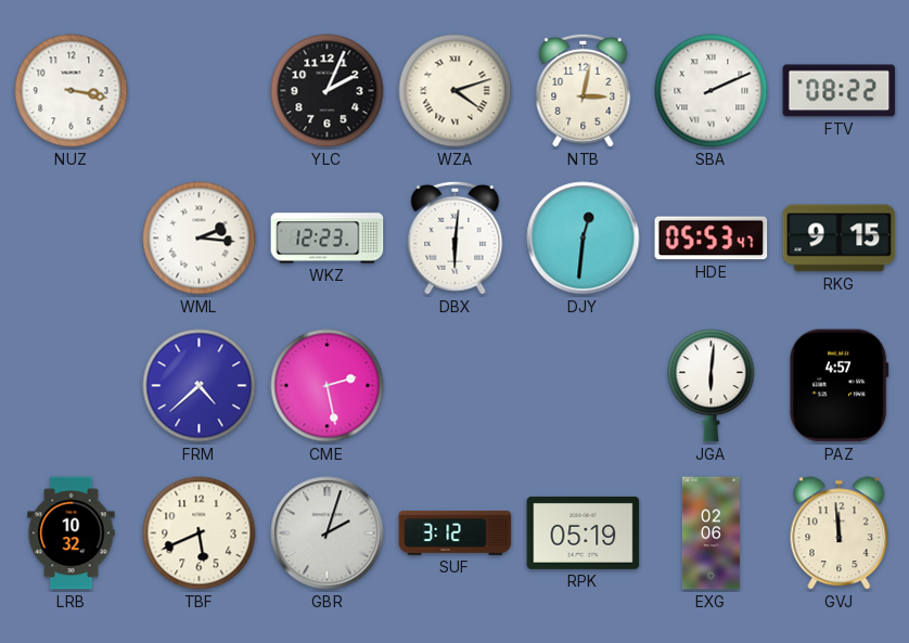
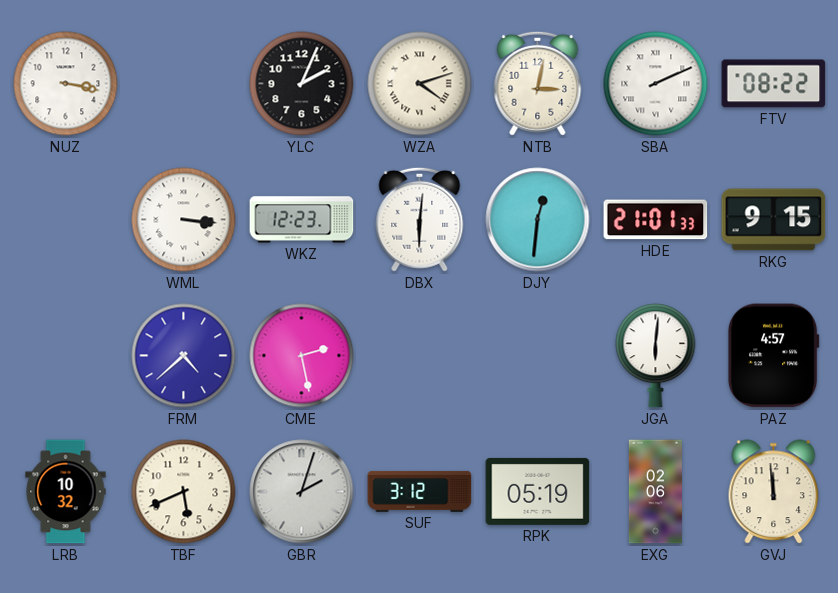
WML: 2:16 -> 3:16
HDE: 05:53 -> 21:01
